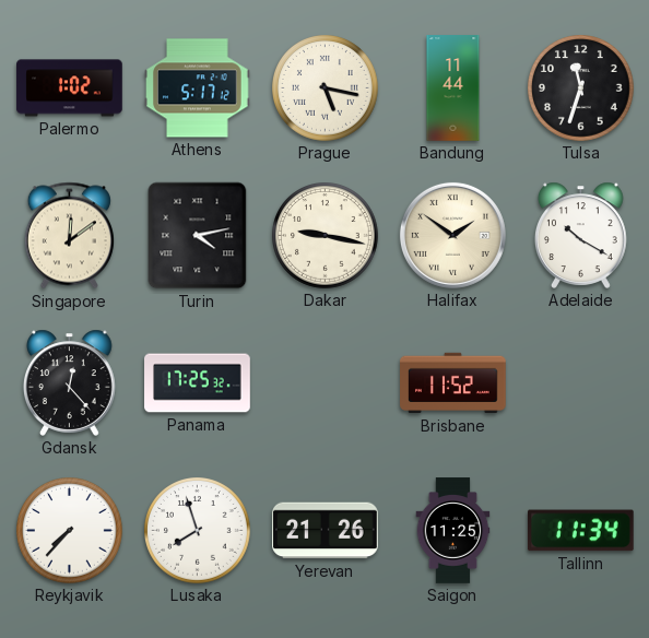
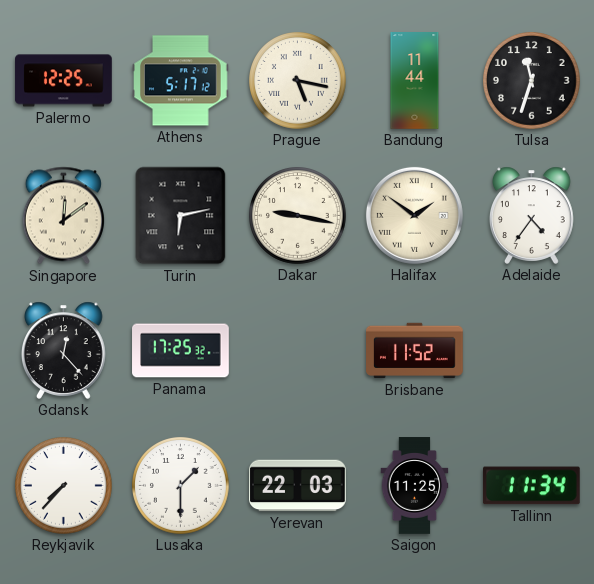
Palermo: 1:02 -> 12:25
Turin: 4:13 -> 6:13
Adelaide: 10:20 -> 4:36
Lusaka: 7:57 -> 1:30
Yerevan: 21:26 -> 22:03
